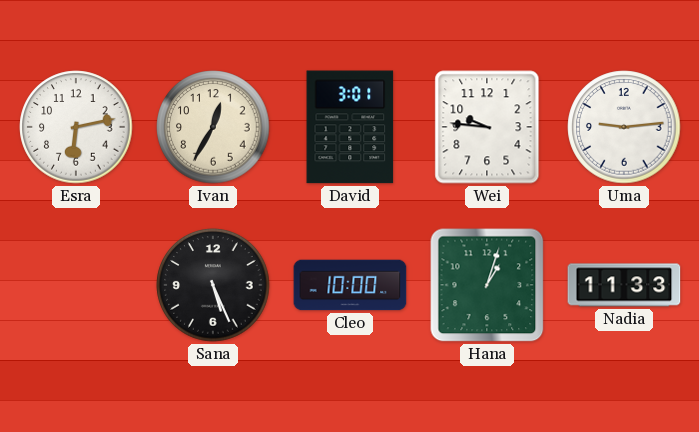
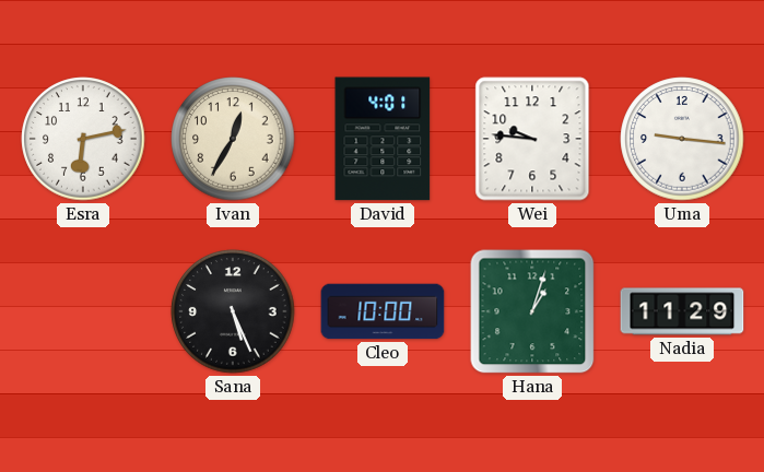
David: 3:01 -> 4:01
Uma: 9:14 -> 9:16
Nadia: 11:33 -> 11:29
